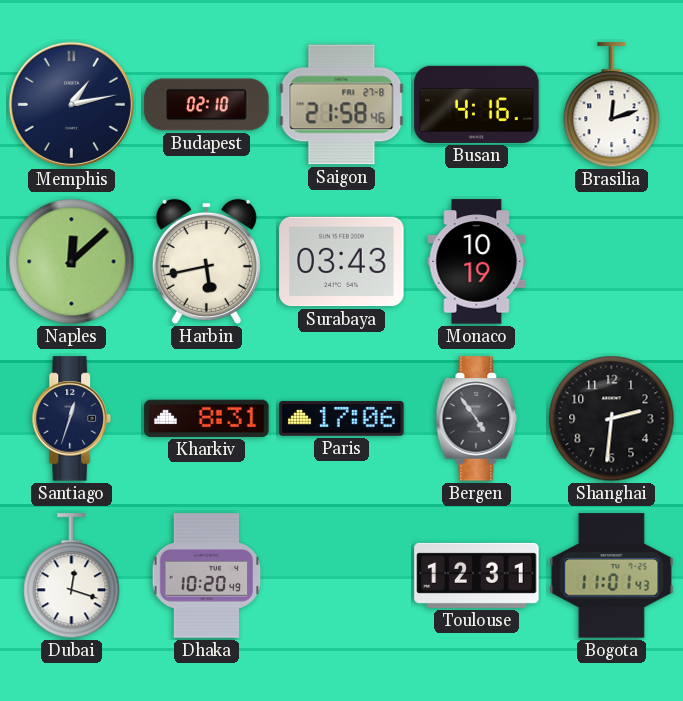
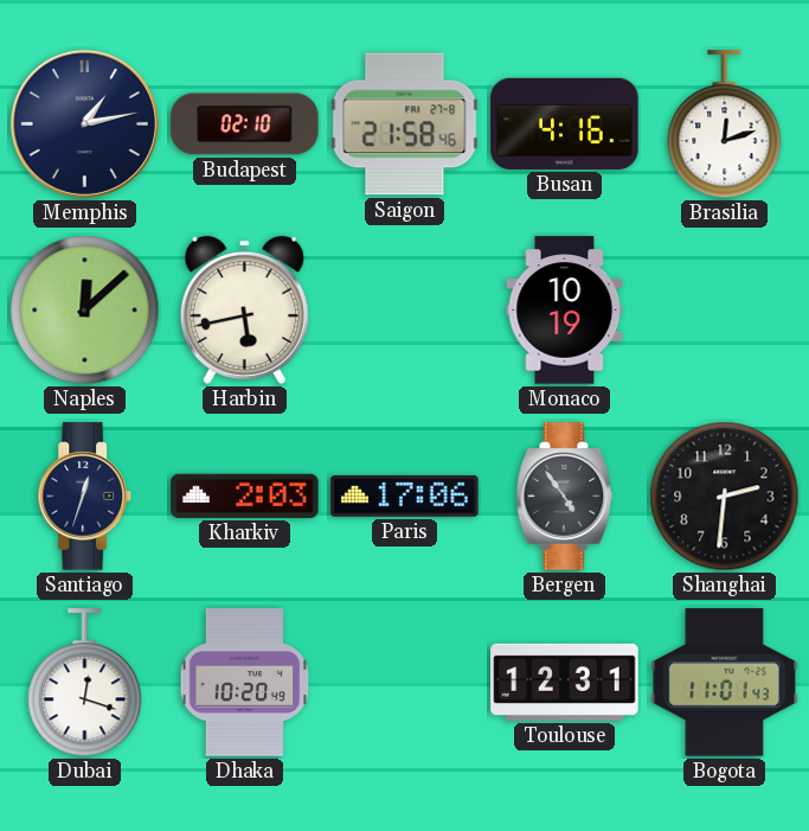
Surabaya: 03:43 -> none
Kharkiv: 8:31 -> 2:03
